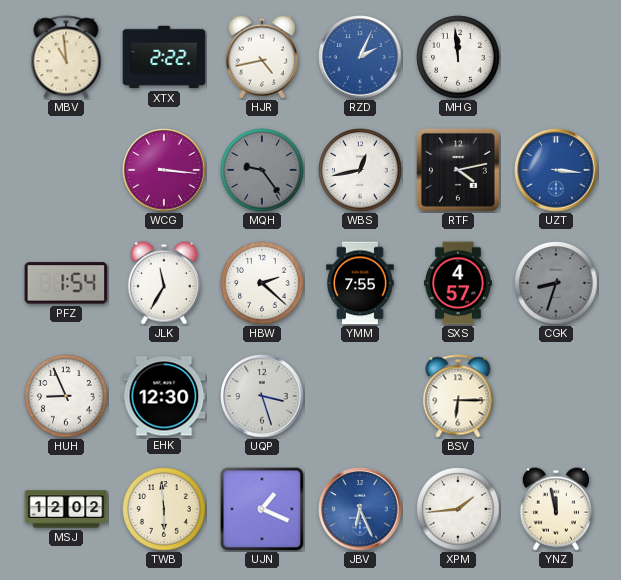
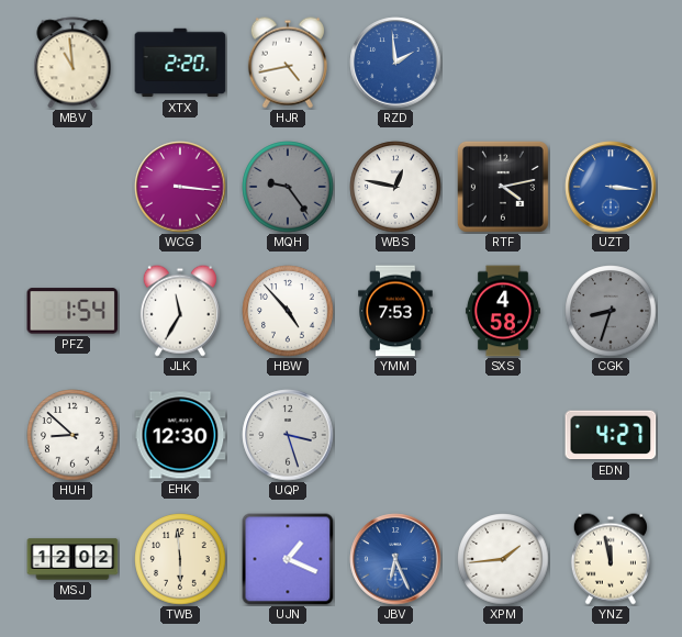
XTX: 2:22 -> 2:20
RZD: 2:04 -> 1:59
MHG: 11:59 -> none
WBS: 12:43 -> 12:47
HBW: 2:22 -> 4:53
YMM: 7:55 -> 7:53
SXS: 4:57 -> 4:58
HUH: 8:56 -> 8:52
BSV: 6:15 -> none
EDN: none -> 4:27
